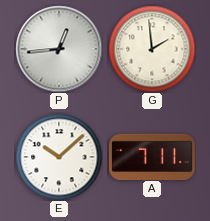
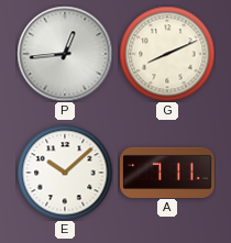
G: 1:59 -> 8:11
